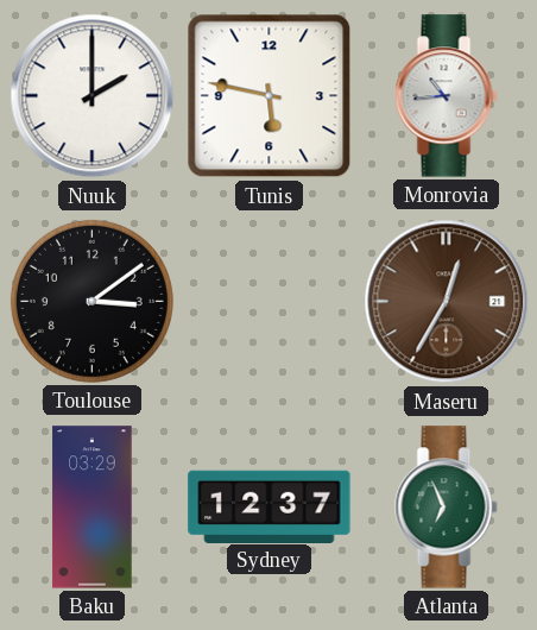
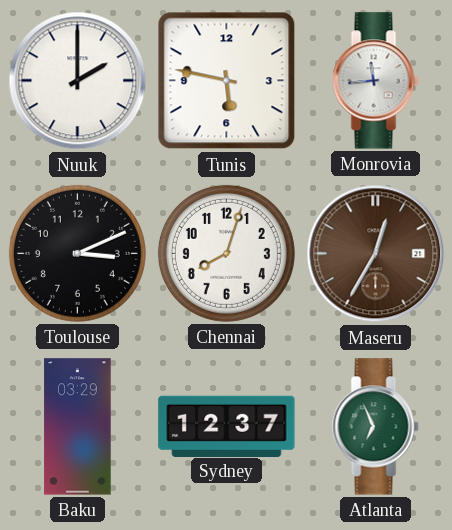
Monrovia: 10:44 -> 11:44
Toulouse: 3:09 -> 3:11
Chennai: none -> 8:03
